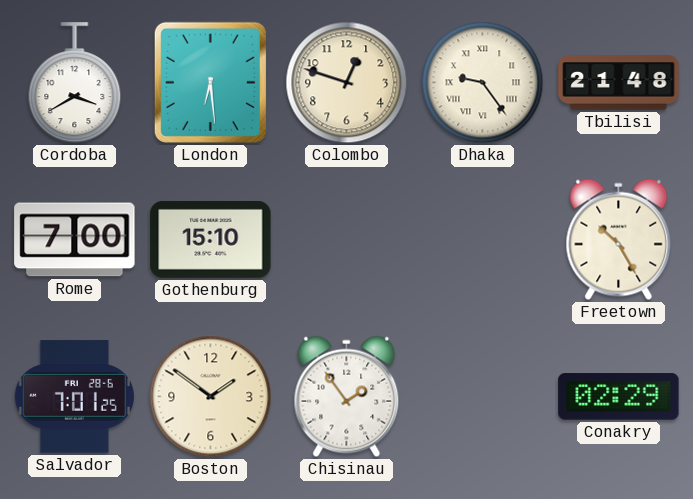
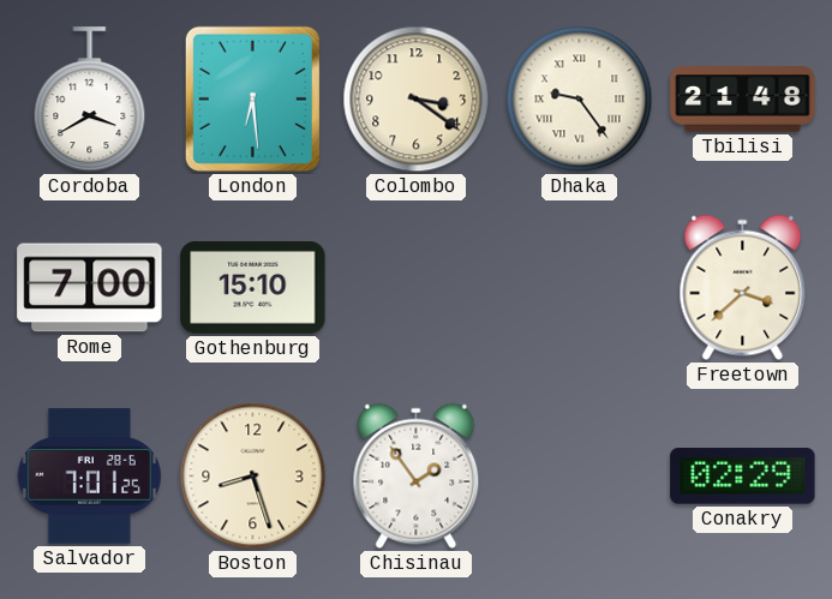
Colombo: 12:48 -> 3:21
Freetown: 10:25 -> 3:38
Boston: 1:51 -> 8:27
